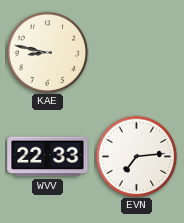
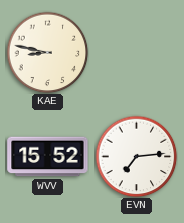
WVV: 22:33 -> 15:52
